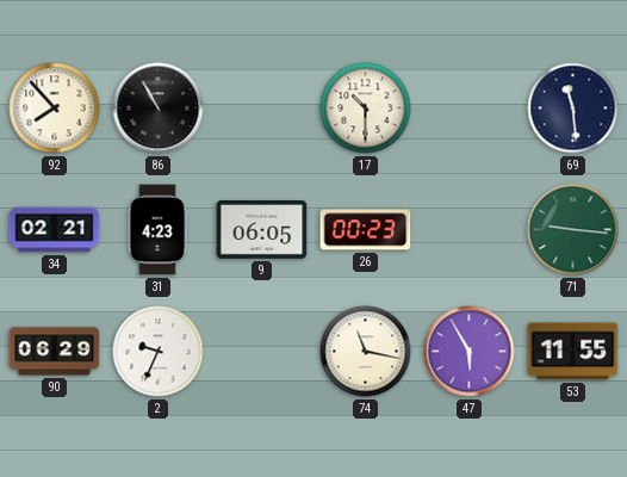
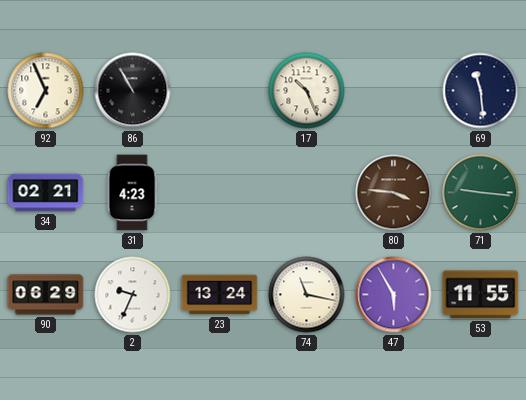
92: 7:53 -> 6:56
17: 10:30 -> 10:26
9: 06:05 -> none
26: 00:23 -> none
80: none -> 3:46
23: none -> 13:24
